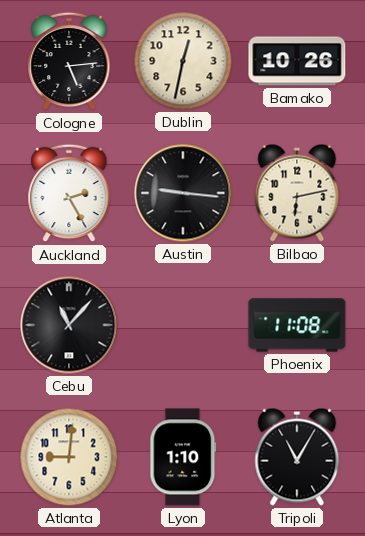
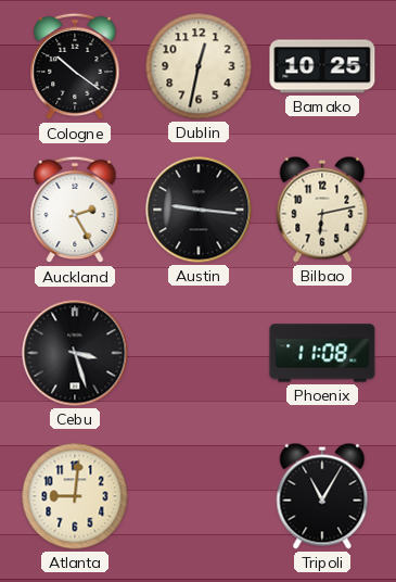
Cologne: 5:14 -> 10:21
Bamako: 10:26 -> 10:25
Cebu: 11:07 -> 3:27
Lyon: 1:10 -> none
